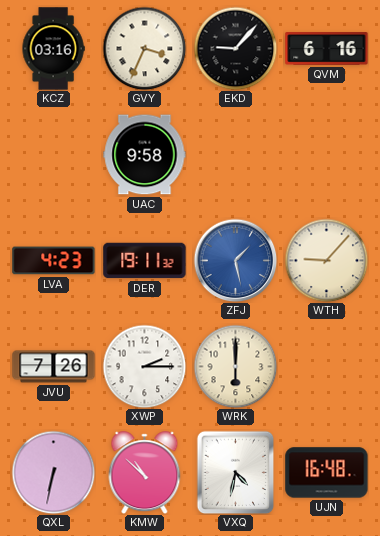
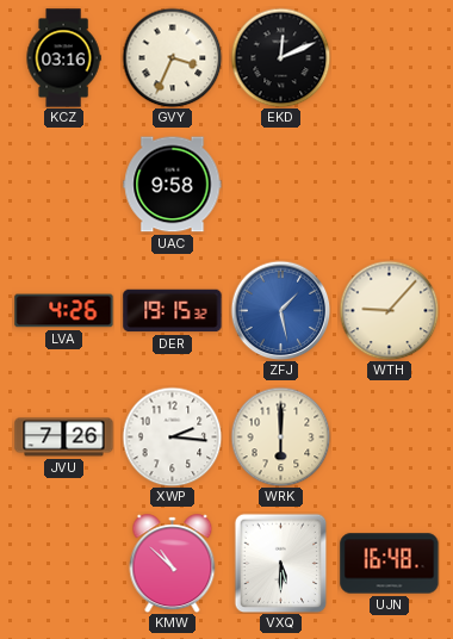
EKD: 9:07 -> 12:11
QVM: 6:16 -> none
LVA: 4:23 -> 4:26
DER: 19:11 -> 19:15
XWP: 2:15 -> 2:16
QXL: 6:32 -> none
VXQ: 4:32 -> 5:30
